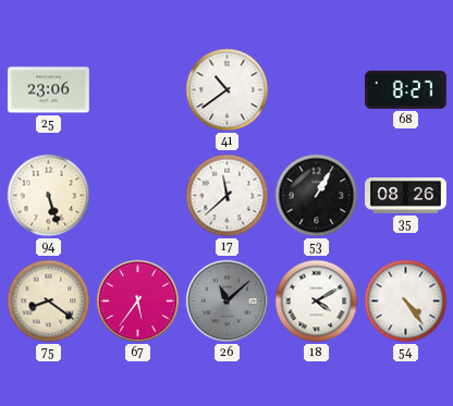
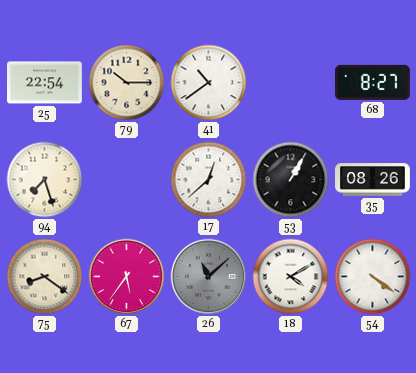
25: 23:06 -> 22:54
79: none -> 10:15
94: 5:27 -> 7:27
17: 11:38 -> 12:38
54: 4:24 -> 4:21
